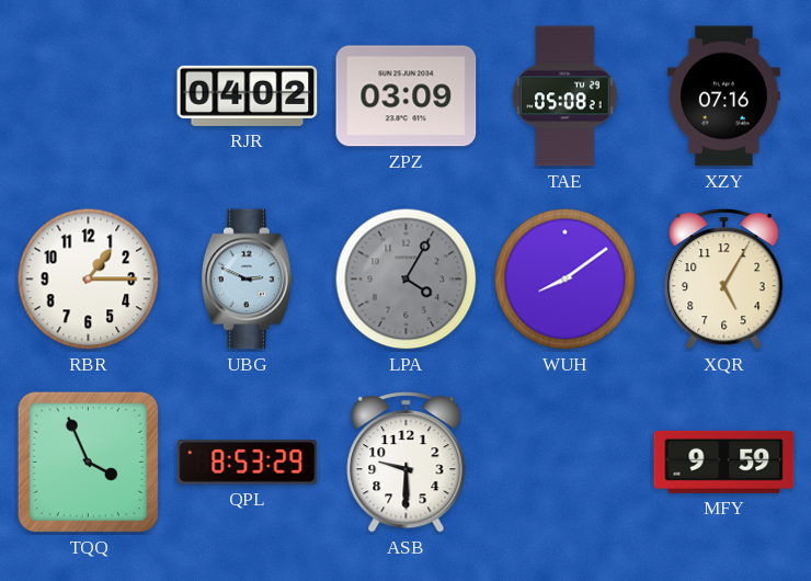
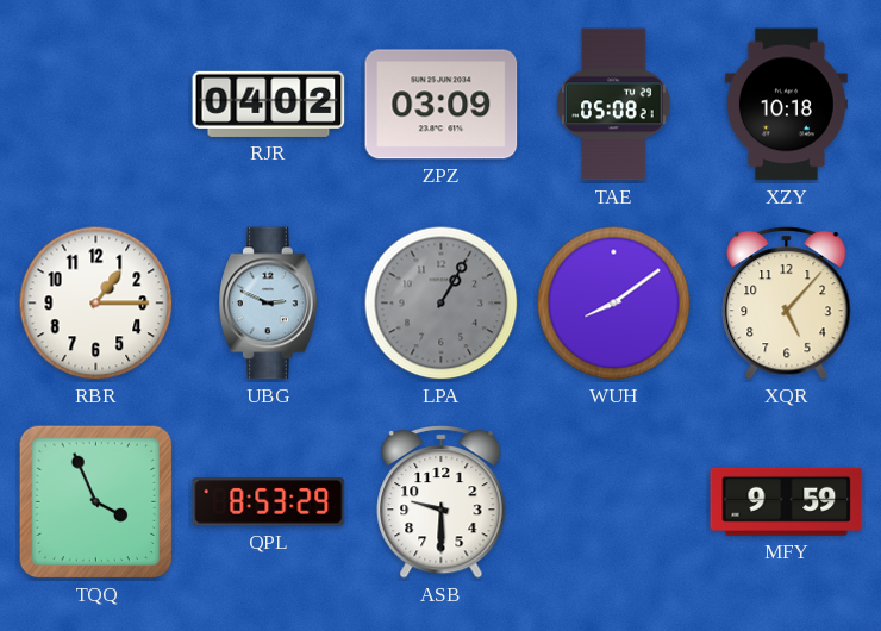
XZY: 07:16 -> 10:18
LPA: 4:05 -> 1:05
XQR: 5:05 -> 5:07
